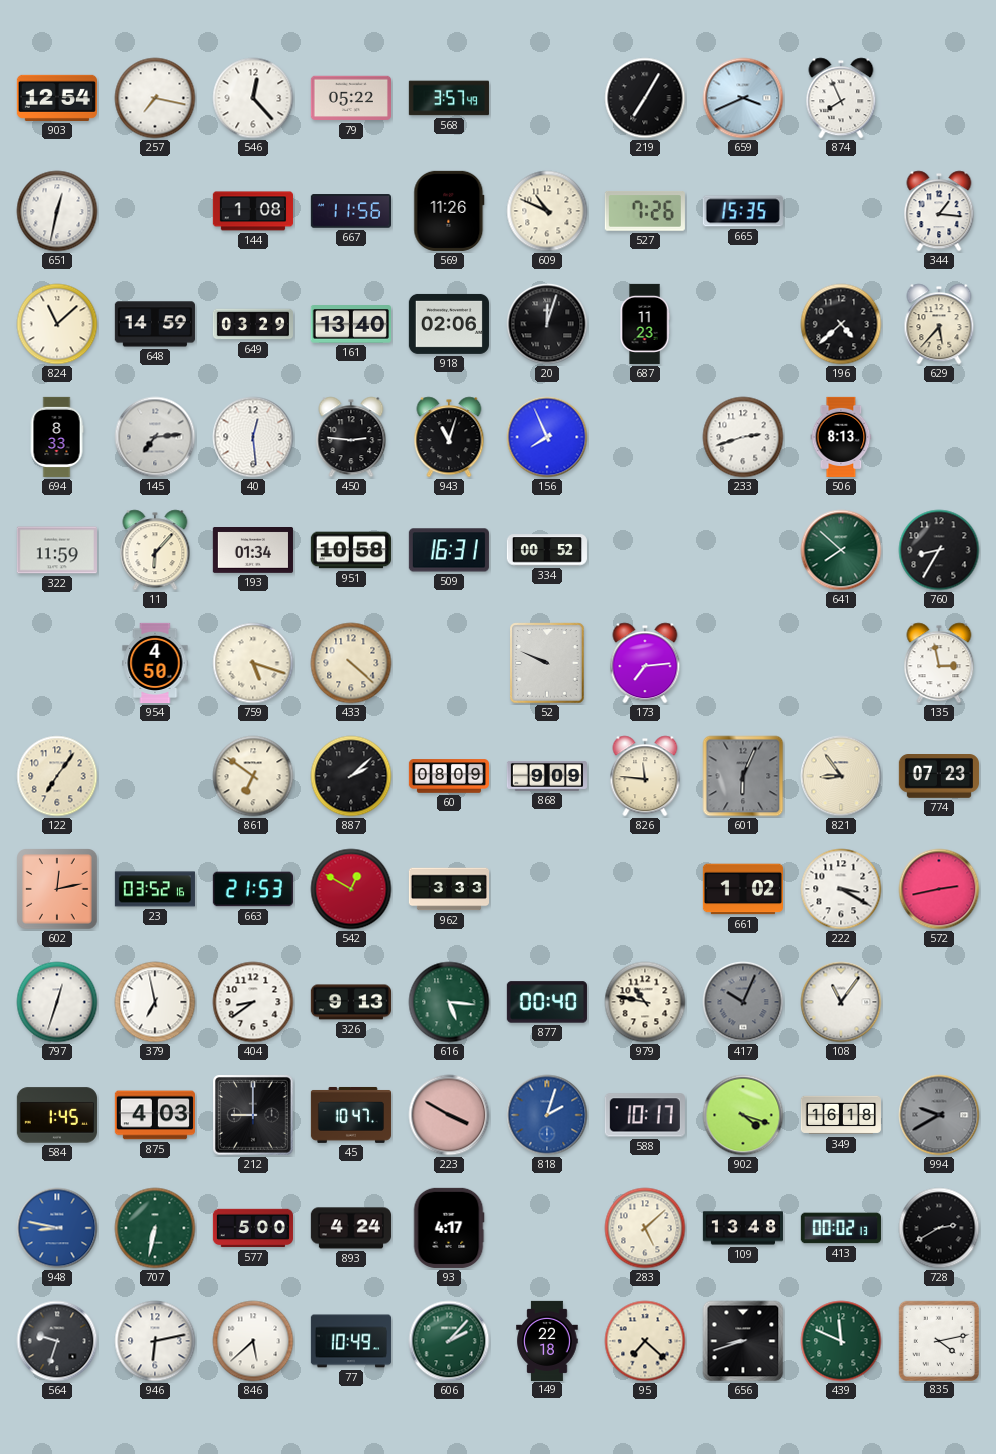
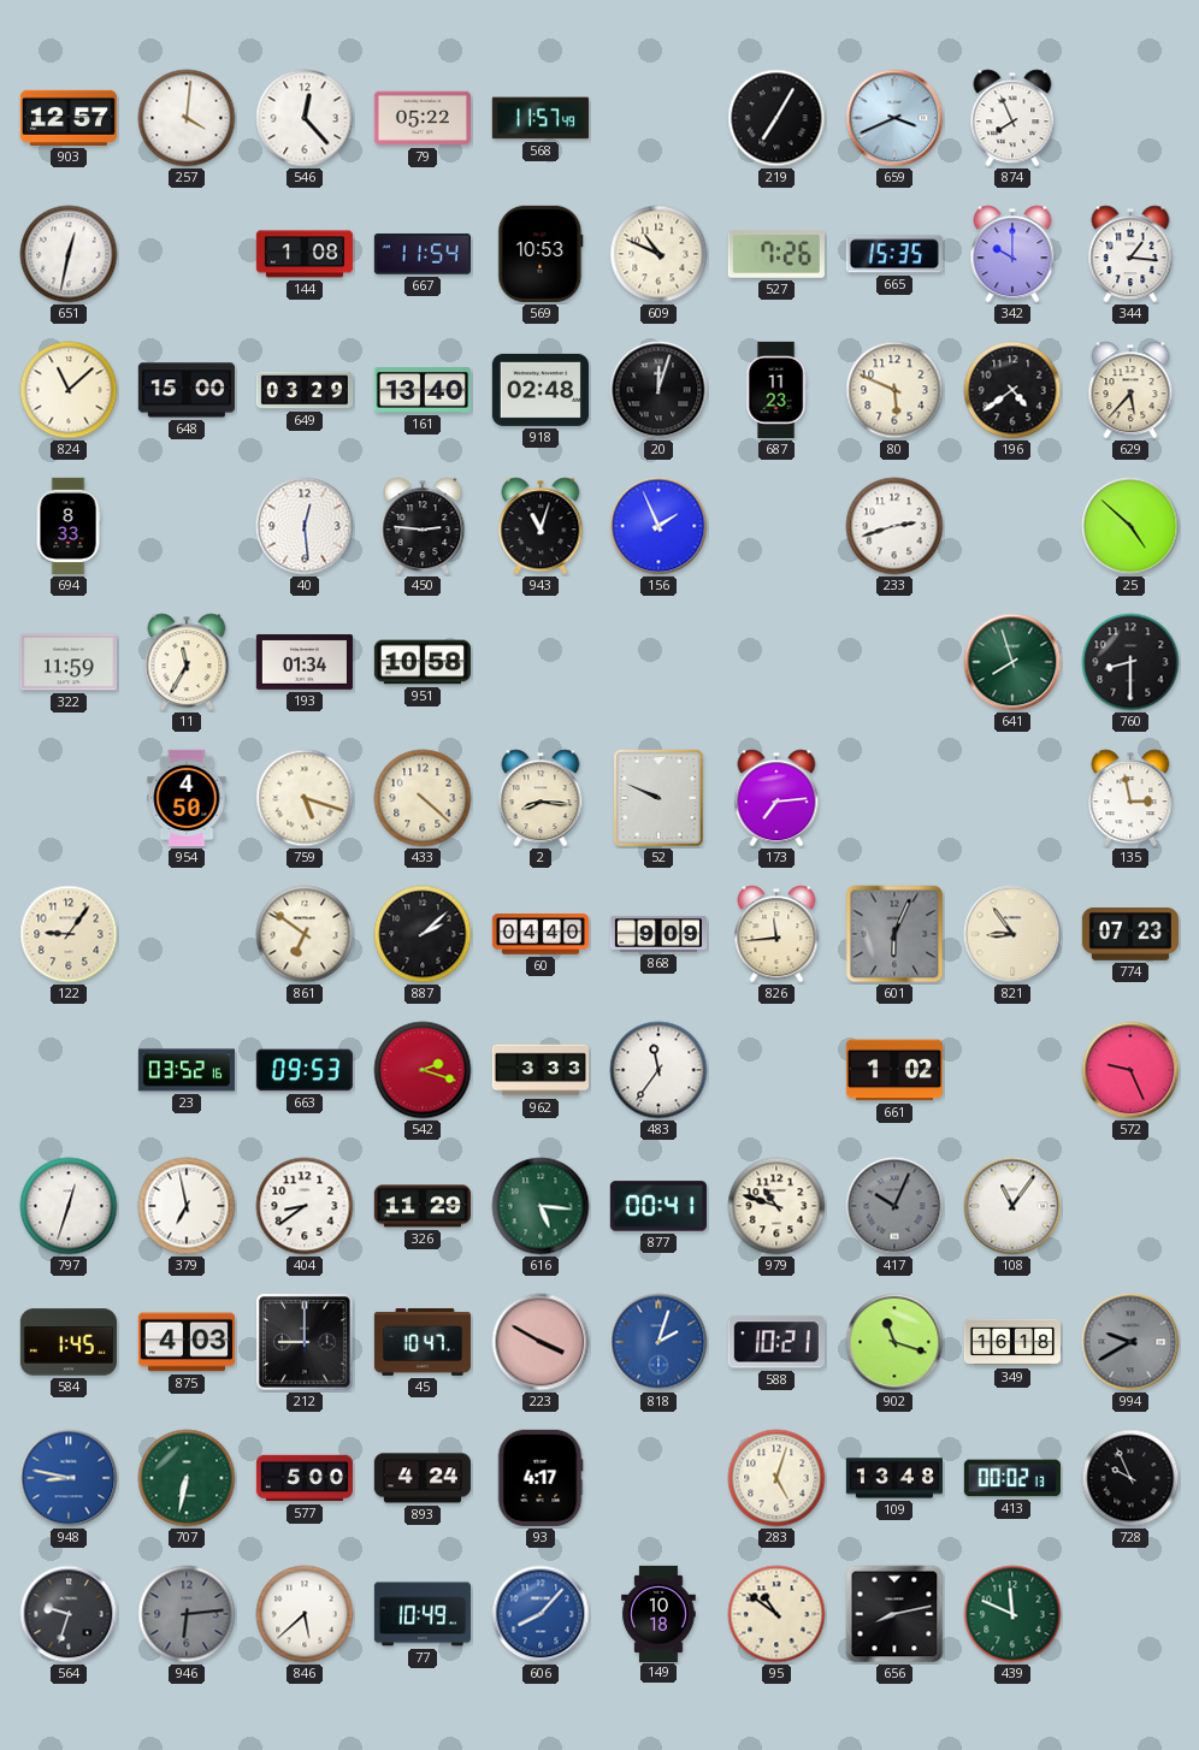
903: 12:54 -> 12:57
257: 7:17 -> 4:01
568: 3:57 -> 11:57
667: 11:56 -> 11:54
569: 11:26 -> 10:53
342: none -> 10:00
648: 14:59 -> 15:00
918: 02:06 -> 02:48
80: none -> 5:49
196: 4:38 -> 4:39
145: 7:14 -> none
156: 7:56 -> 1:56
506: 8:13 -> none
25: none -> 4:52
11: 6:07 -> 11:35
509: 16:31 -> none
334: 00:52 -> none
641: 7:52 -> 7:57
760: 8:35 -> 8:30
2: none -> 8:16
122: 7:06 -> 9:06
60: 08:09 -> 04:40
826: 11:46 -> 11:44
602: 12:13 -> none
663: 21:53 -> 09:53
542: 12:50 -> 2:18
483: none -> 11:36
222: 3:20 -> none
572: 2:43 -> 9:26
326: 9:13 -> 11:29
877: 00:40 -> 00:41
979: 10:47 -> 10:48
588: 10:17 -> 10:21
902: 4:18 -> 11:18
283: 5:08 -> 5:03
728: 2:40 -> 9:56
946: 6:13 -> 6:14
946 dial: white -> grey
606: 2:07 -> 8:07
606 dial: green -> blue
149: 22:18 -> 10:18
95: 7:22 -> 10:51
656: 8:42 -> 8:13
835: 4:13 -> none
